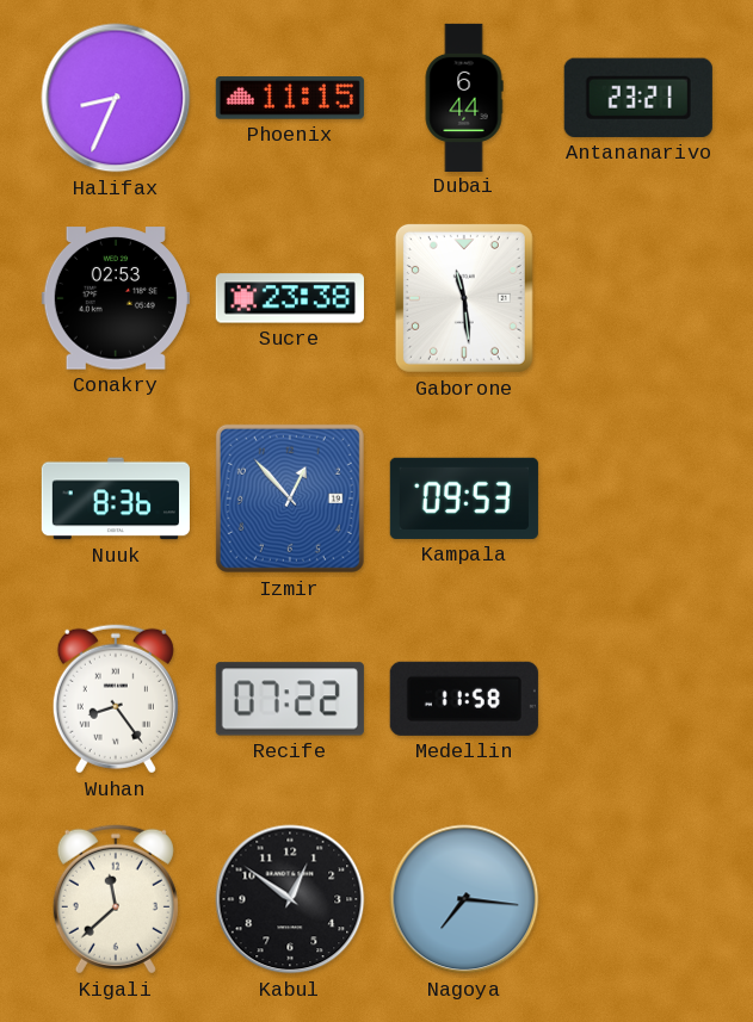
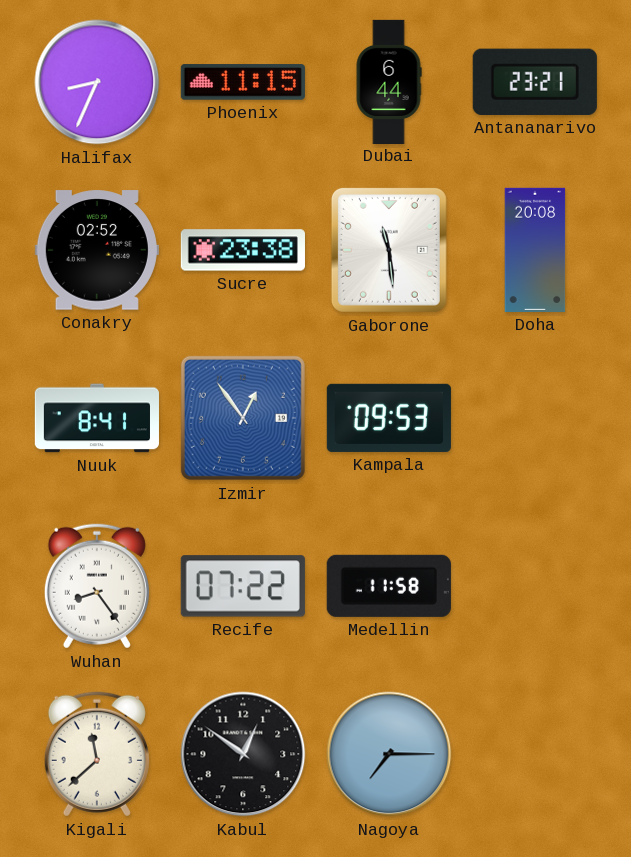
Conakry: 02:53 -> 02:52
Doha: none -> 20:08
Nuuk: 8:36 -> 8:41
Izmir: 12:53 -> 12:54
Nagoya: 7:16 -> 7:15
